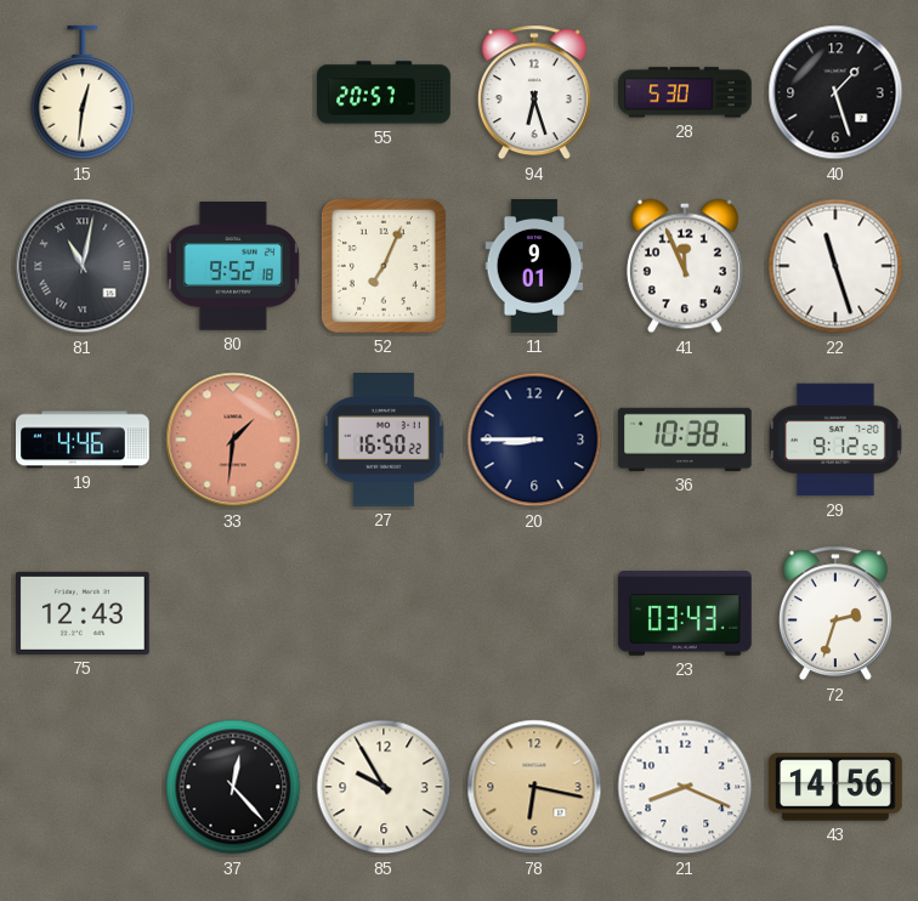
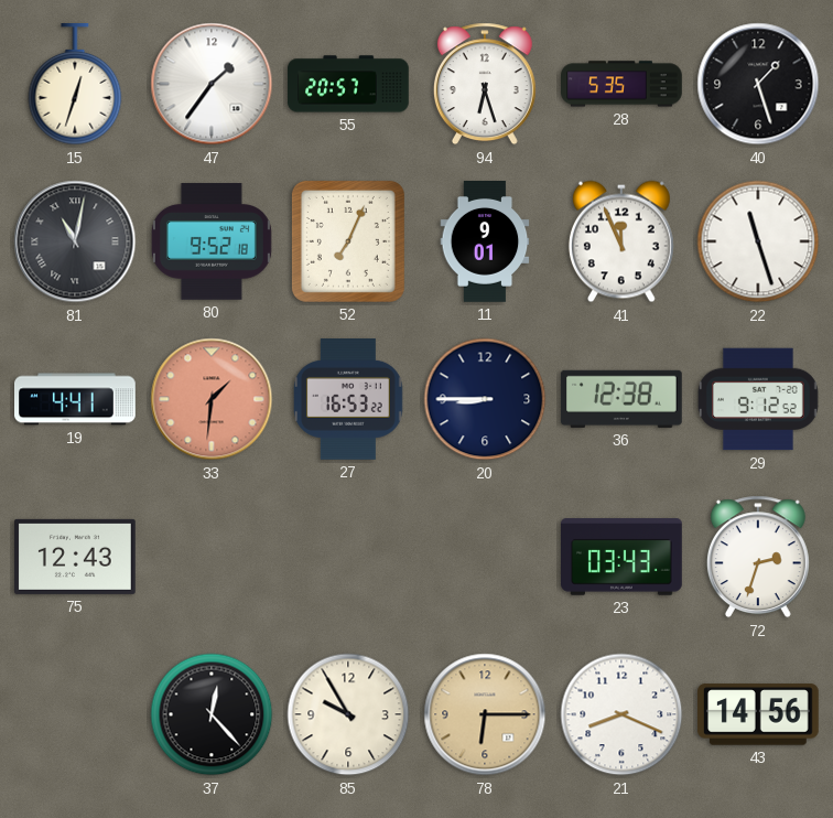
15: 12:31 -> 12:33
47: none -> 1:36
28: 5:30 -> 5:35
19: 4:46 -> 4:41
27: 16:50 -> 16:53
36: 10:38 -> 12:38
78: 6:17 -> 6:15
